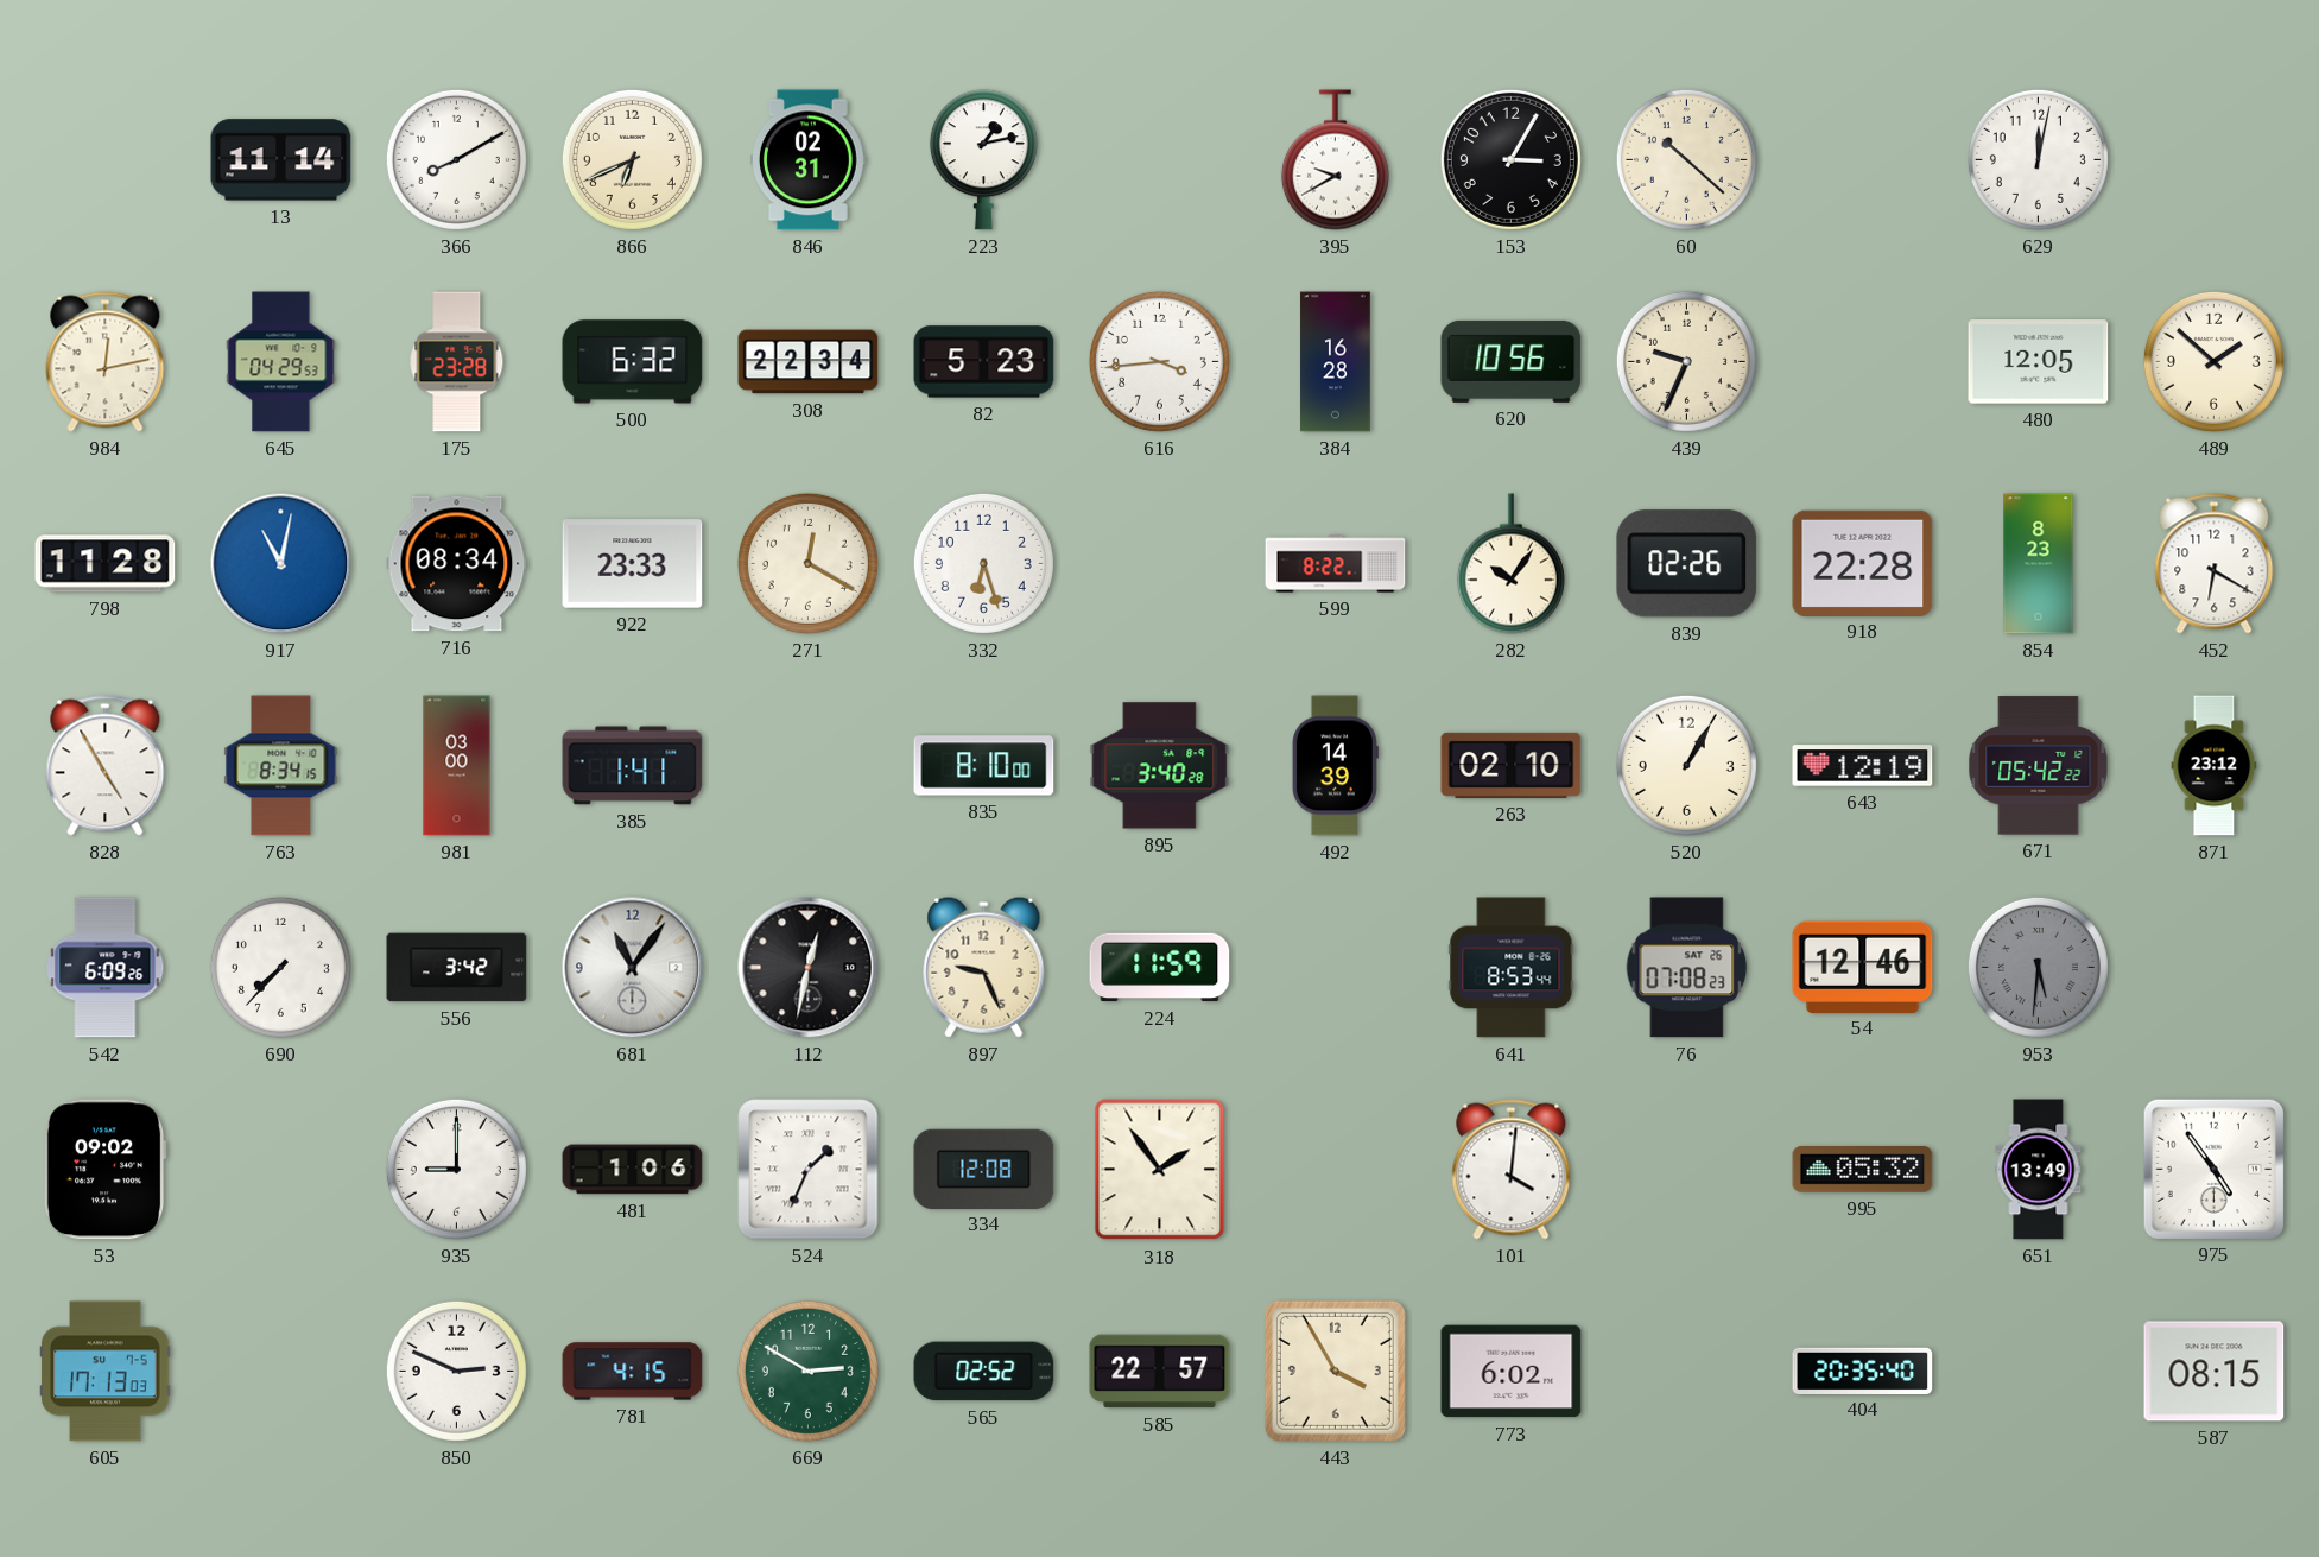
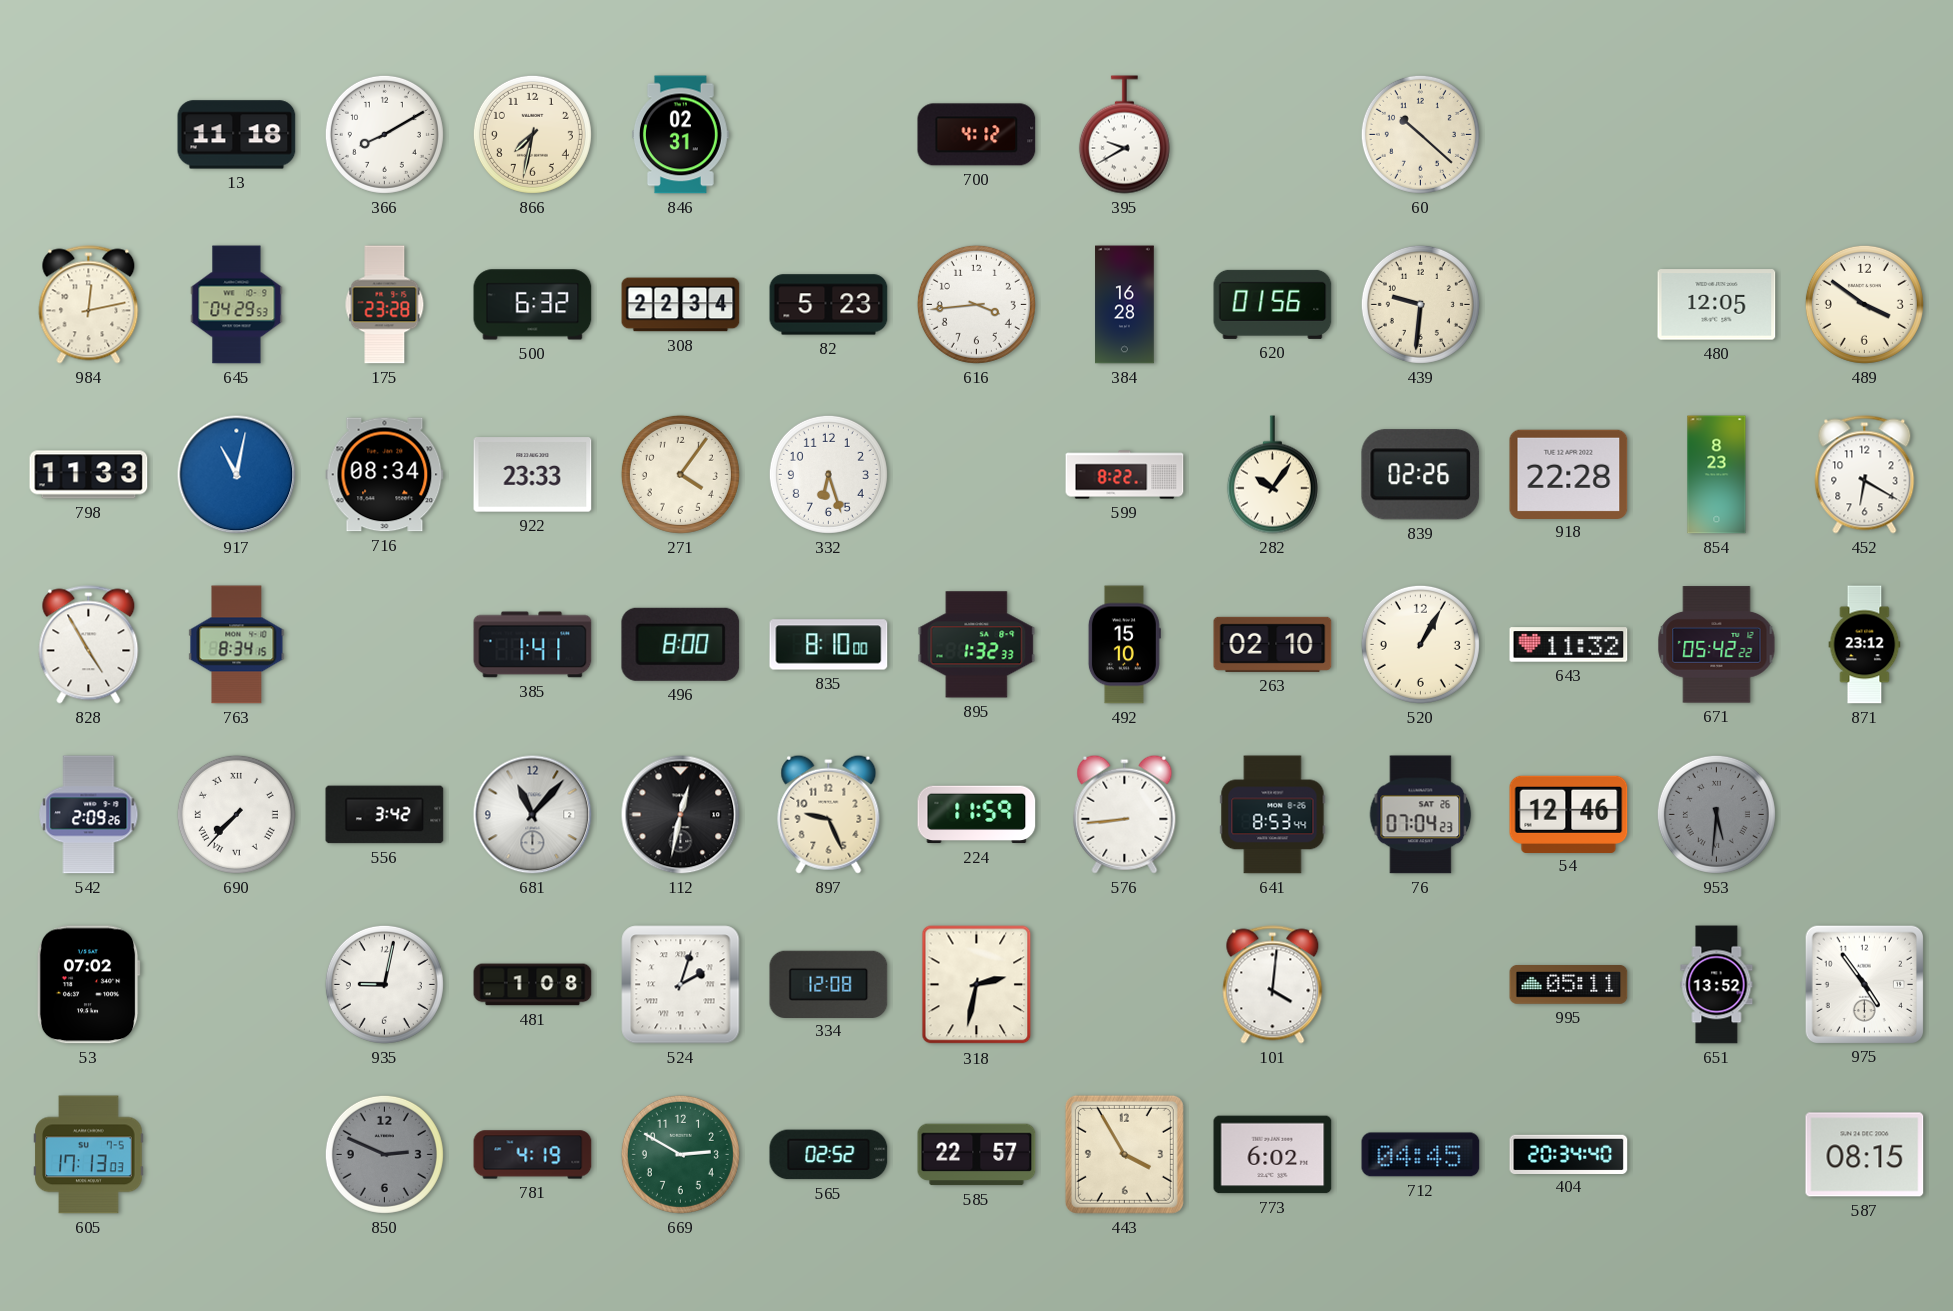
13: 11:14 -> 11:18
866: 6:41 -> 7:32
223: 1:13 -> none
700: none -> 4:12
153: 3:05 -> none
629: 12:02 -> none
620: 10:56 -> 01:56
439: 9:34 -> 9:31
489: 1:52 -> 3:51
798: 11:28 -> 11:33
271: 12:20 -> 4:06
981: 03:00 -> none
496: none -> 8:00
895: 3:40 -> 1:32
492: 14:39 -> 15:10
643: 12:19 -> 11:32
542: 6:09 -> 2:09
690 numerals: Arabic -> Roman
681: 11:06 -> 11:07
576: none -> 8:44
76: 07:08 -> 07:04
53: 09:02 -> 07:02
935: 9:00 -> 9:02
481: 1:06 -> 1:08
524: 1:34 -> 2:03
318: 1:54 -> 2:32
995: 05:32 -> 05:11
651: 13:49 -> 13:52
850 dial: white -> grey
781: 4:15 -> 4:19
712: none -> 04:45
404: 20:35 -> 20:34
